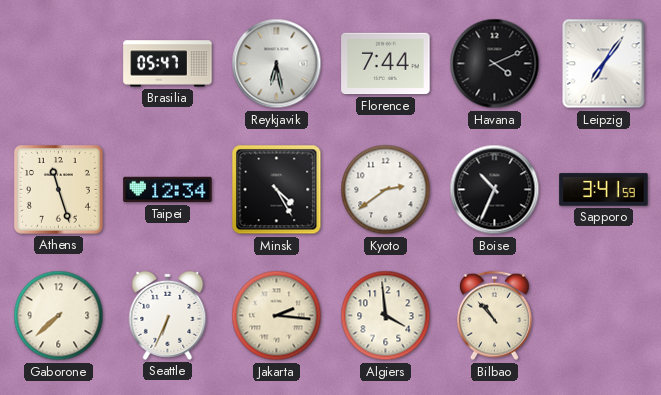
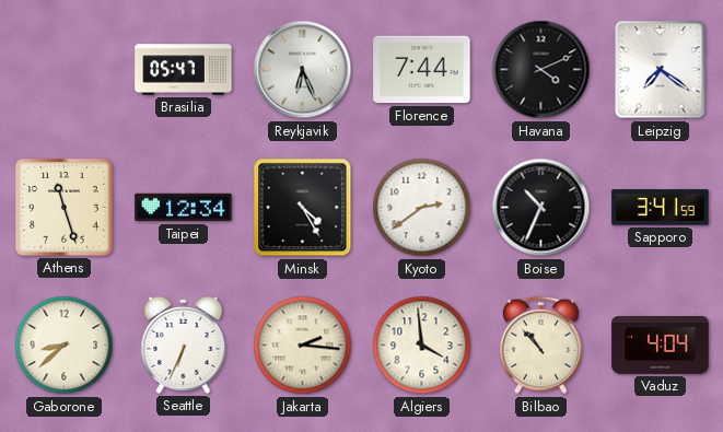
Reykjavik: 6:28 -> 6:26
Leipzig: 7:06 -> 7:21
Gaborone: 7:38 -> 8:38
Vaduz: none -> 4:04
